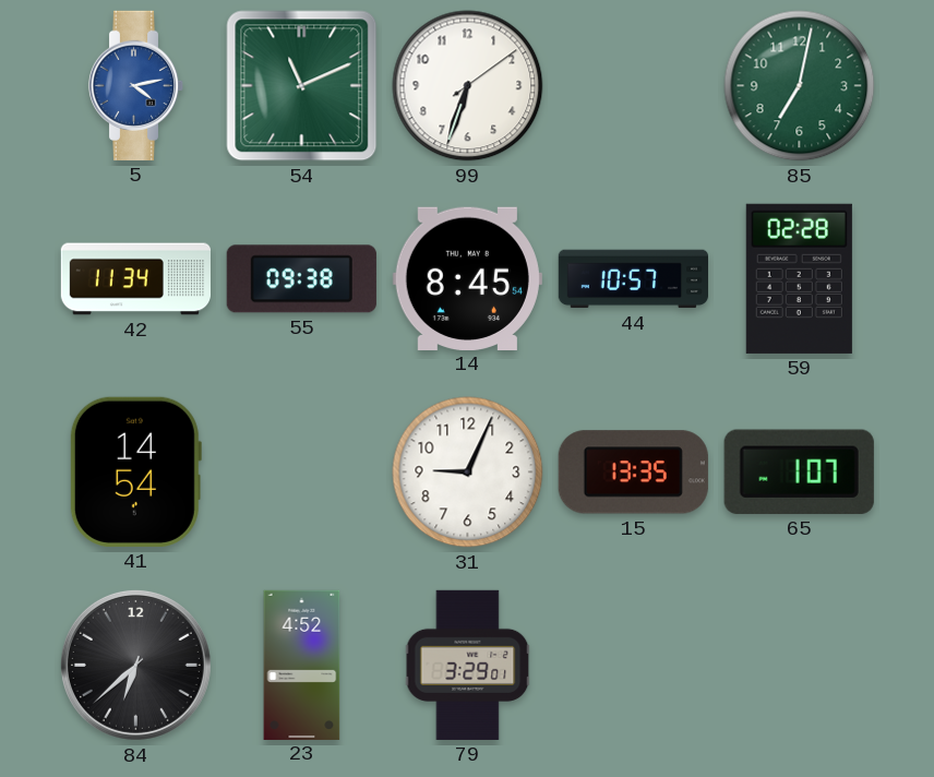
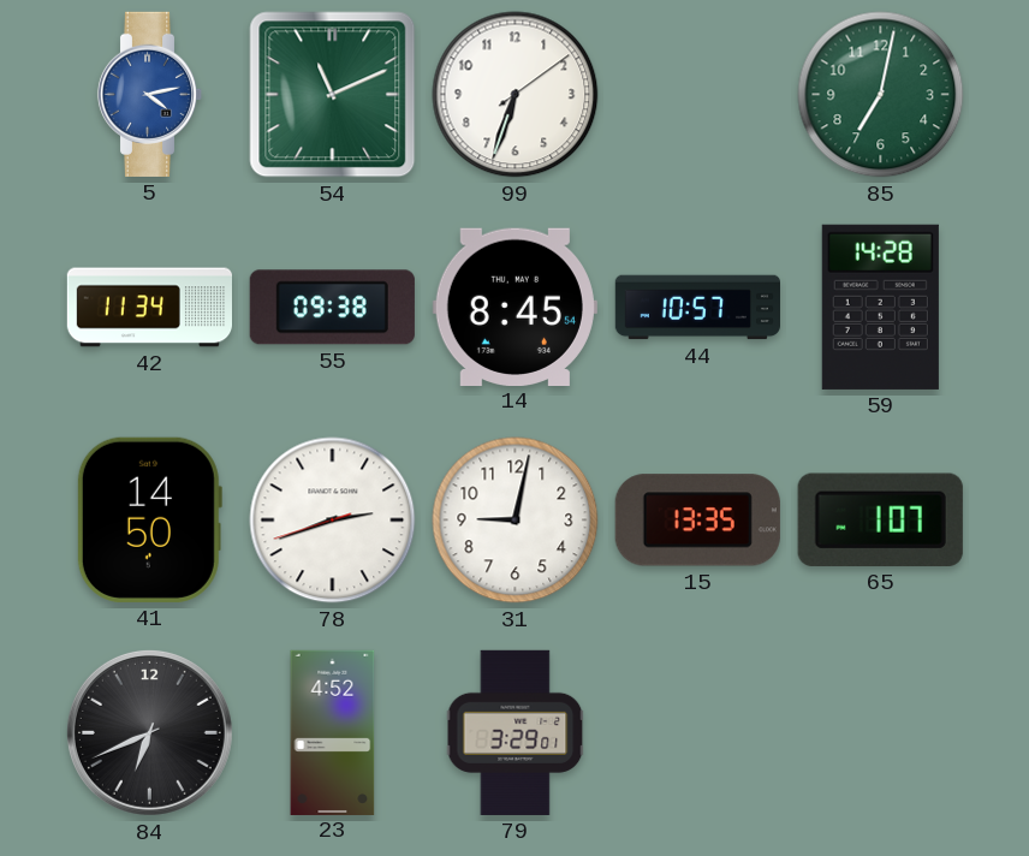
59: 02:28 -> 14:28
41: 14:54 -> 14:50
78: none -> 2:41
31: 9:04 -> 9:02
84: 6:38 -> 6:41
